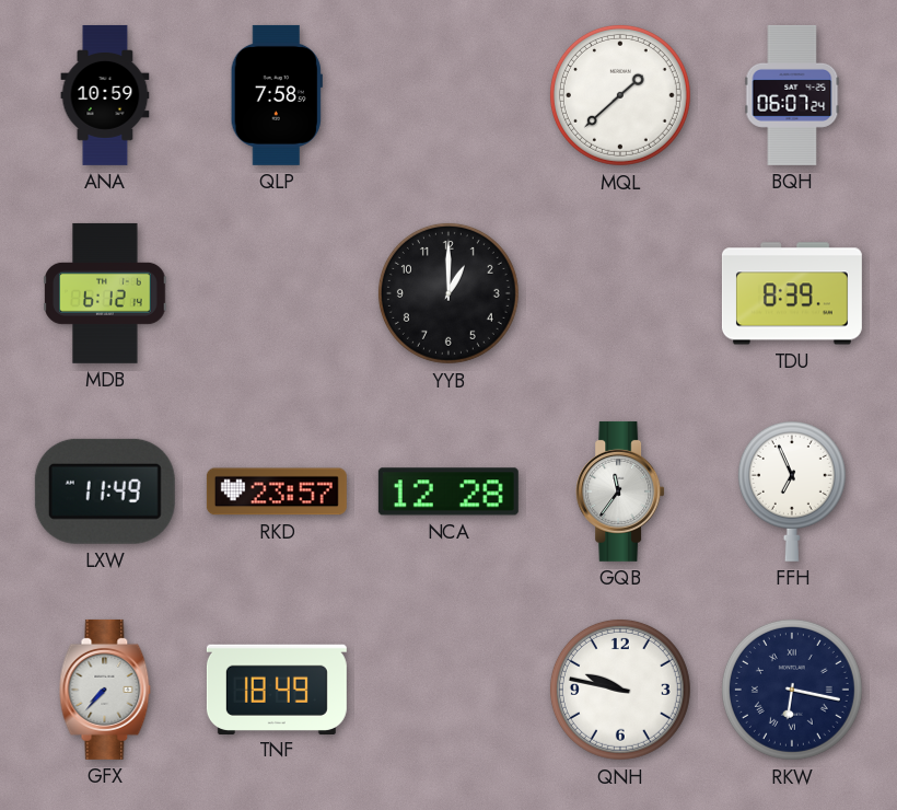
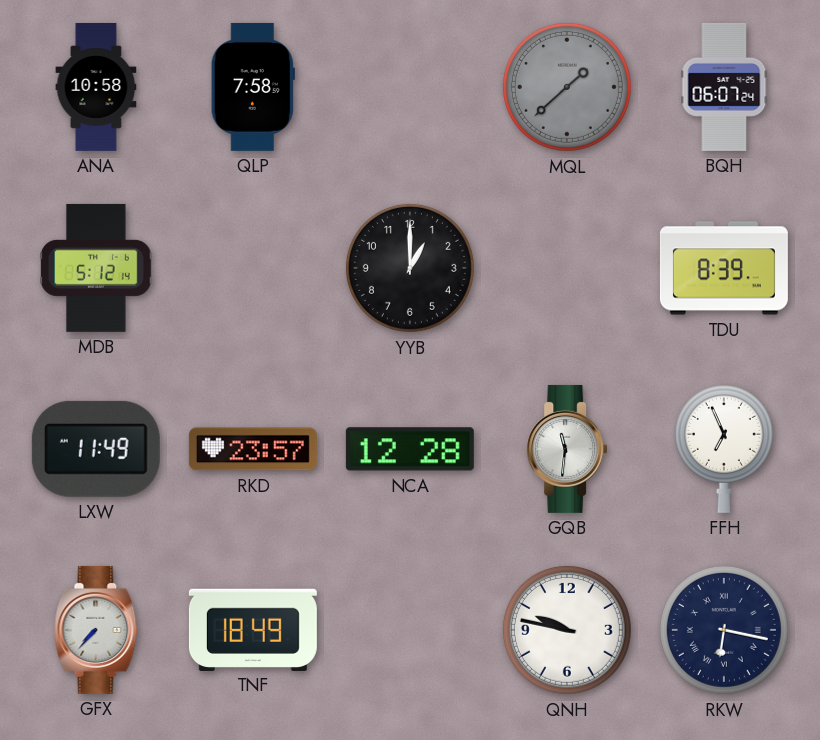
ANA: 10:59 -> 10:58
MQL dial: white -> grey
MDB: 6:12 -> 5:12
GQB: 11:36 -> 11:31
